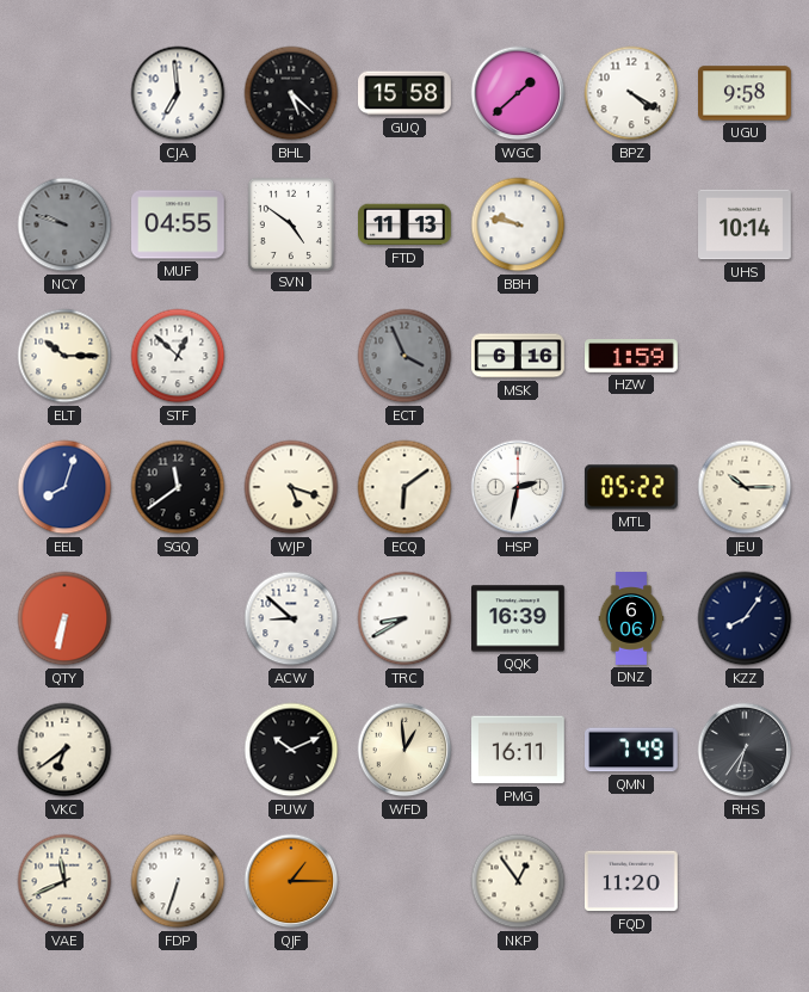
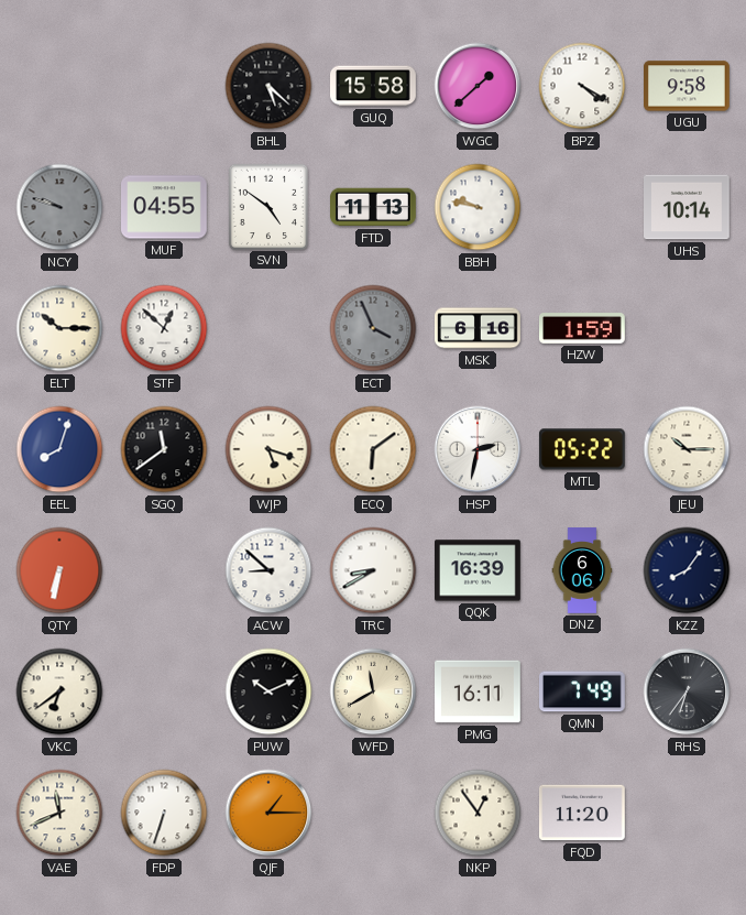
CJA: 6:59 -> none
WFD: 12:59 -> 11:40
